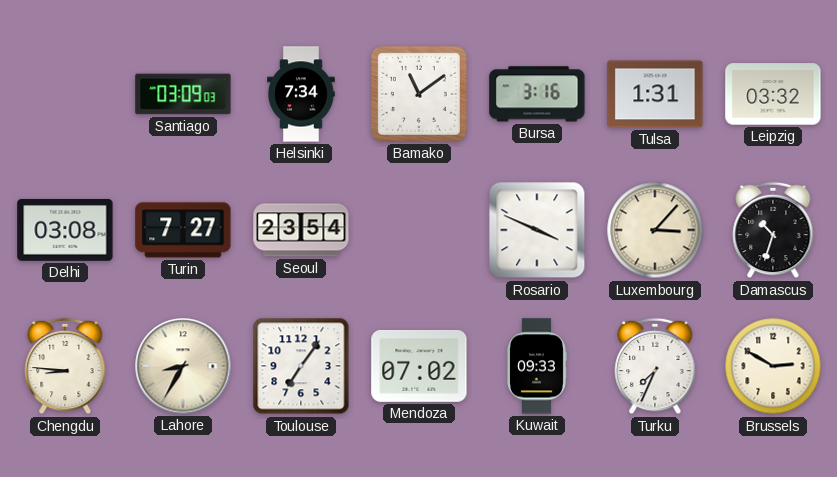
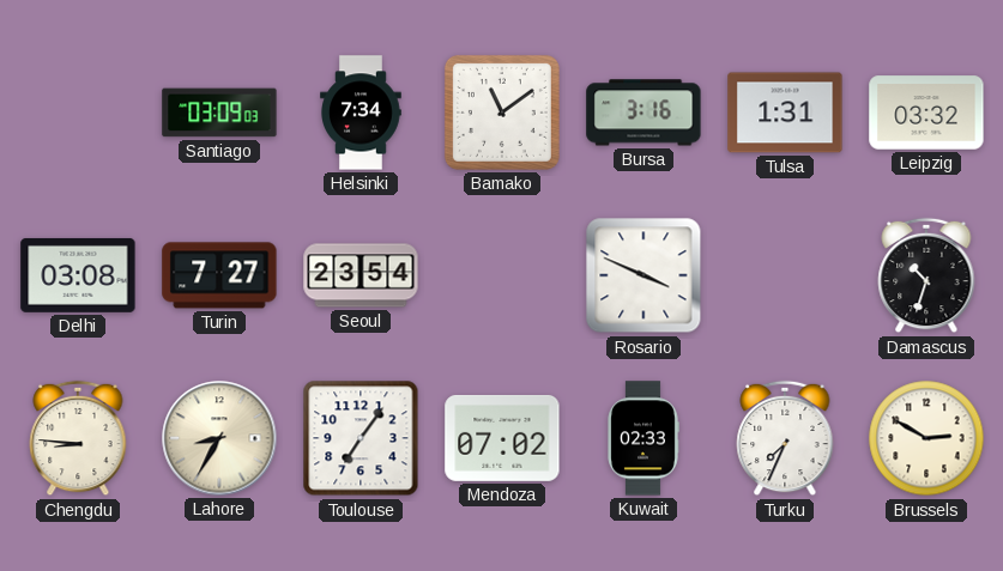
Luxembourg: 3:07 -> none
Kuwait: 09:33 -> 02:33
